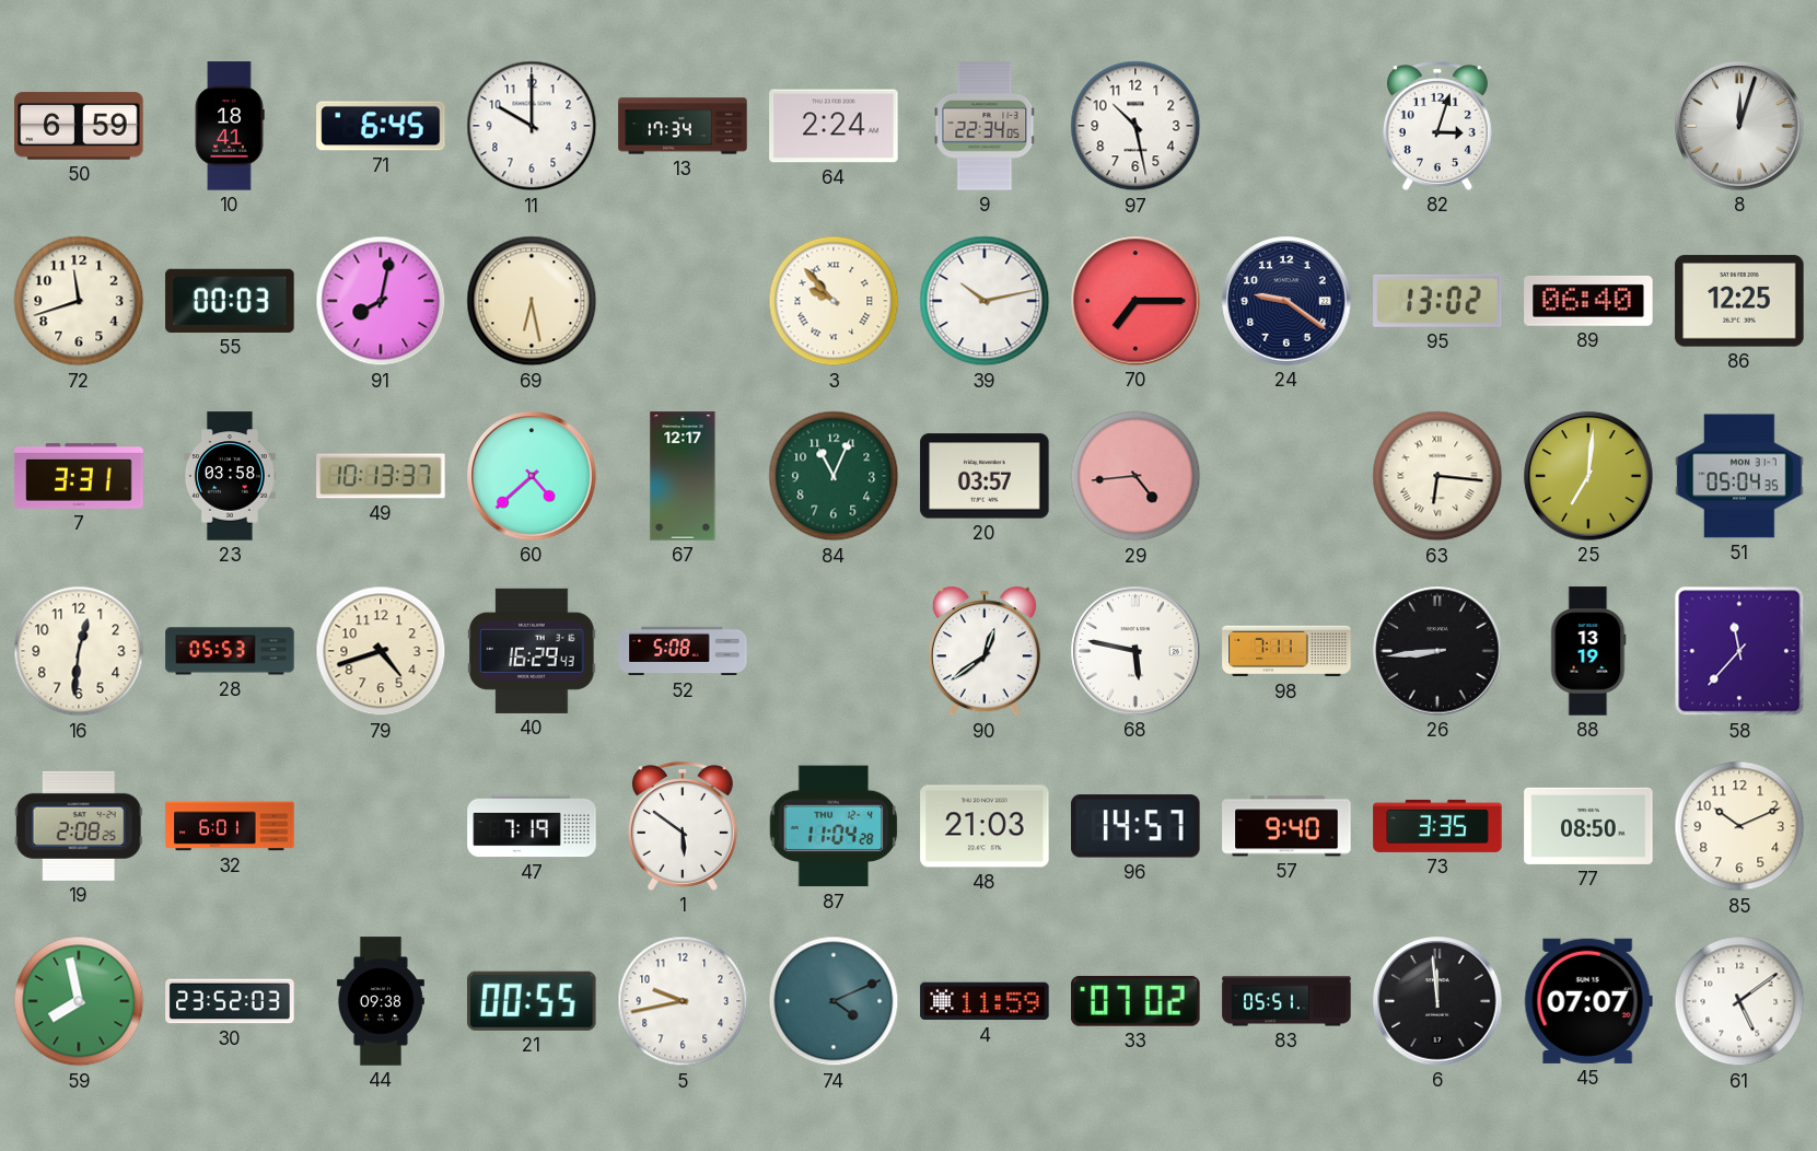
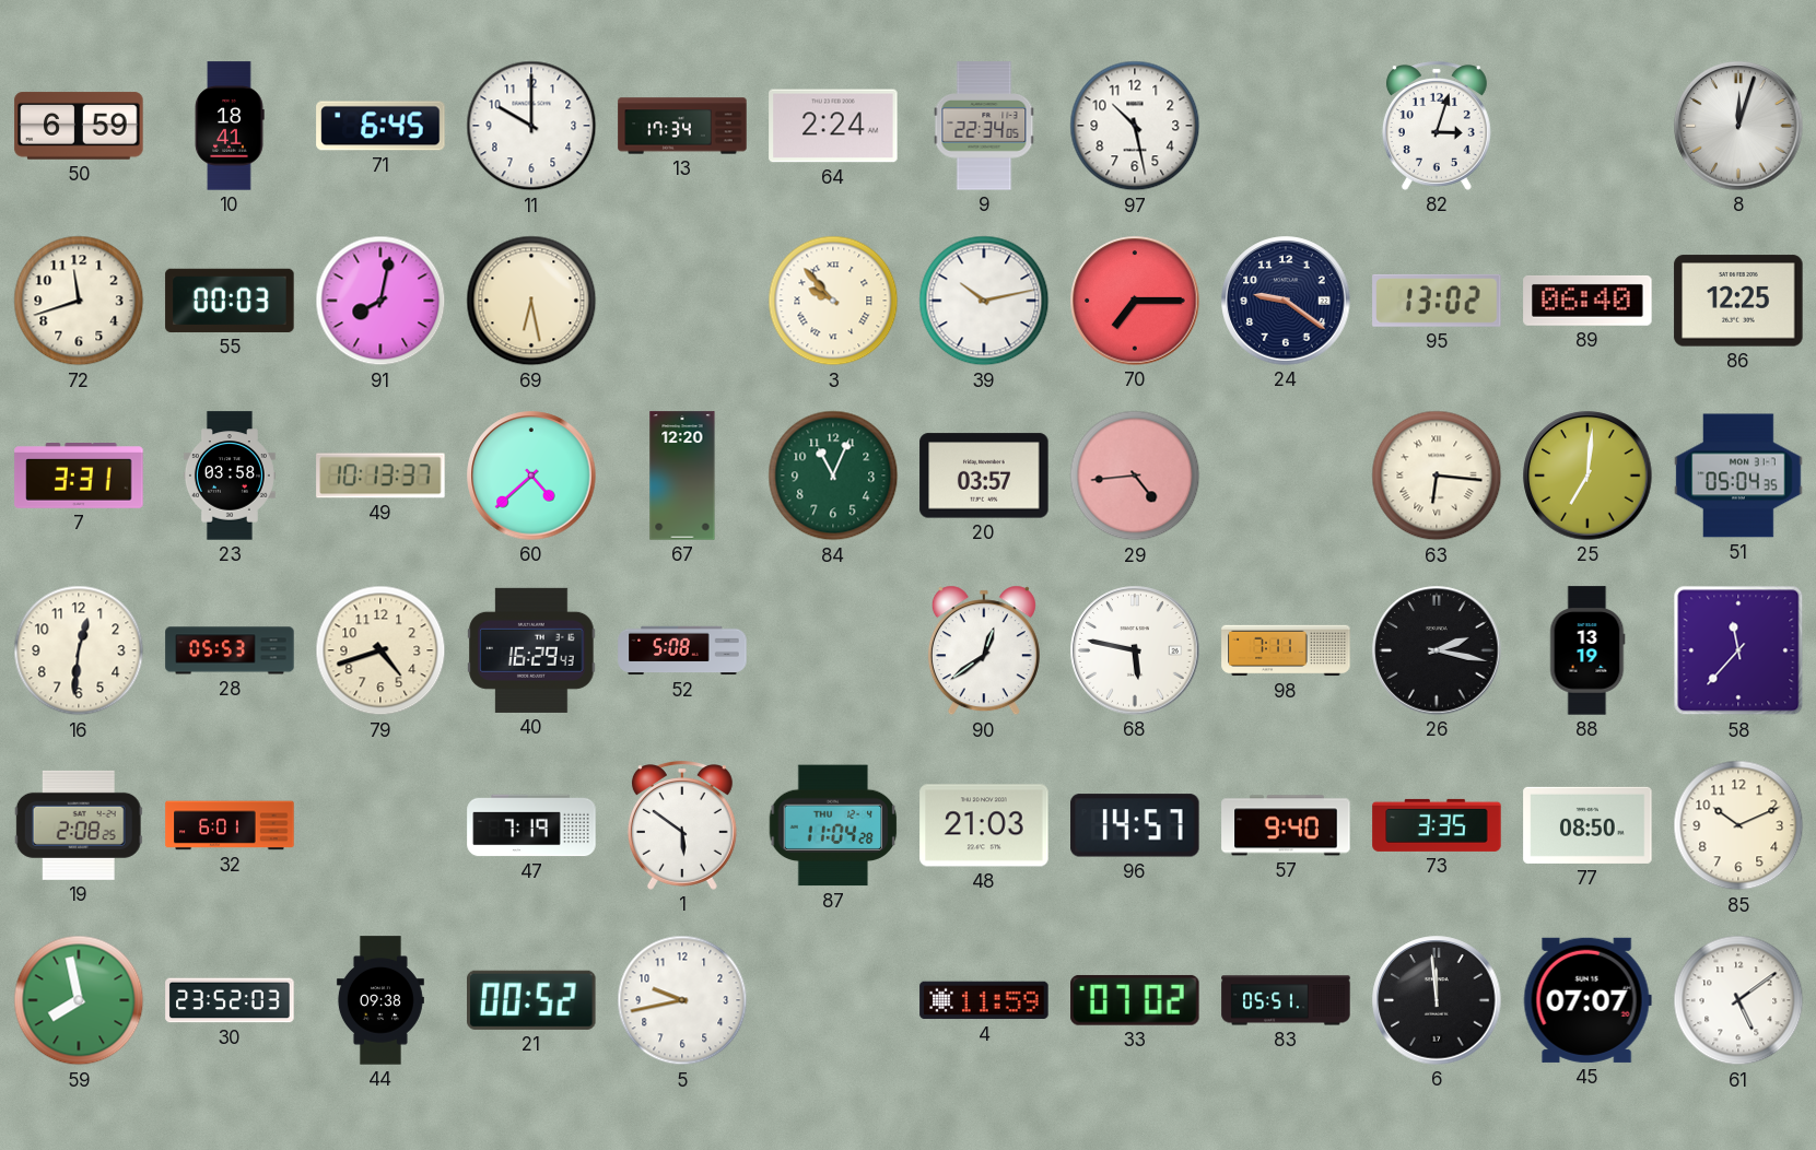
67: 12:17 -> 12:20
26: 8:44 -> 2:17
21: 00:55 -> 00:52
74: 4:11 -> none
